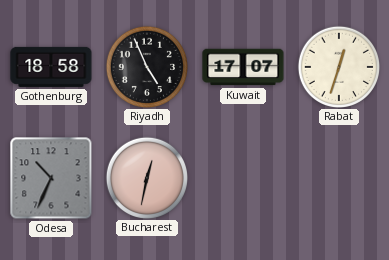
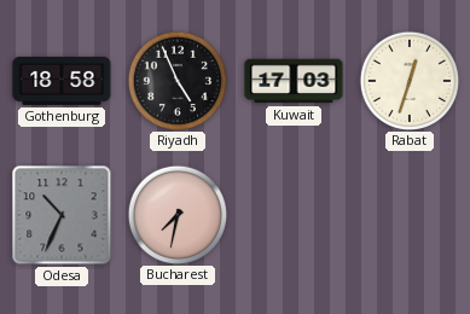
Kuwait: 17:07 -> 17:03
Bucharest: 12:32 -> 7:32
